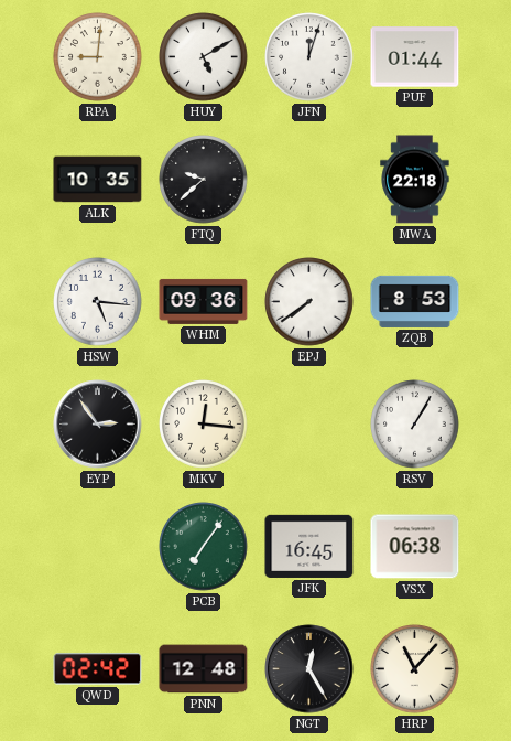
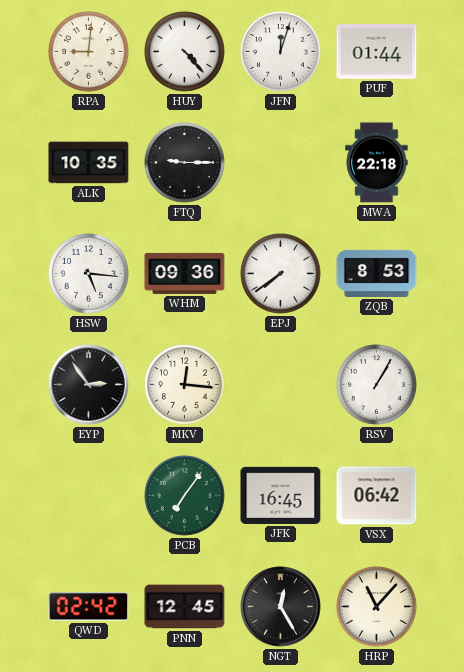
HUY: 5:10 -> 4:23
FTQ: 9:38 -> 9:15
VSX: 06:38 -> 06:42
PNN: 12:48 -> 12:45
